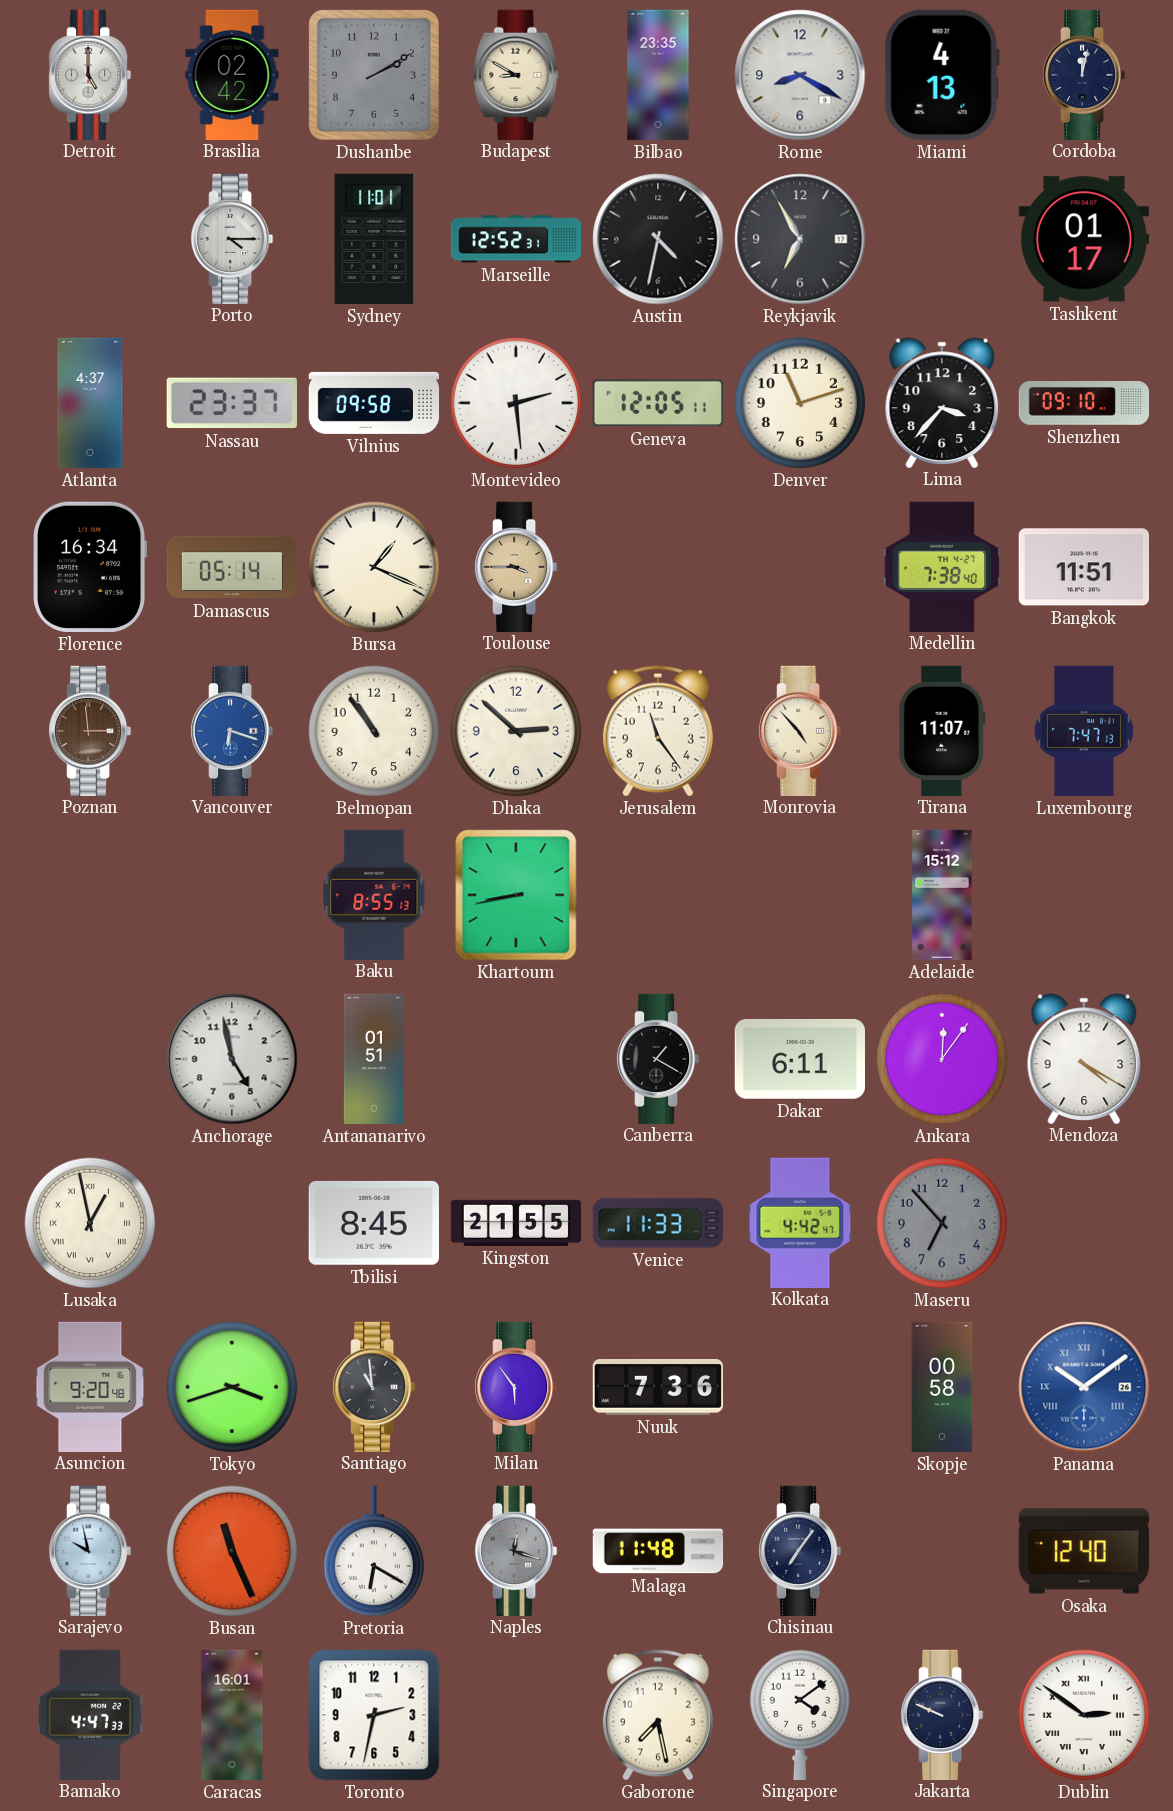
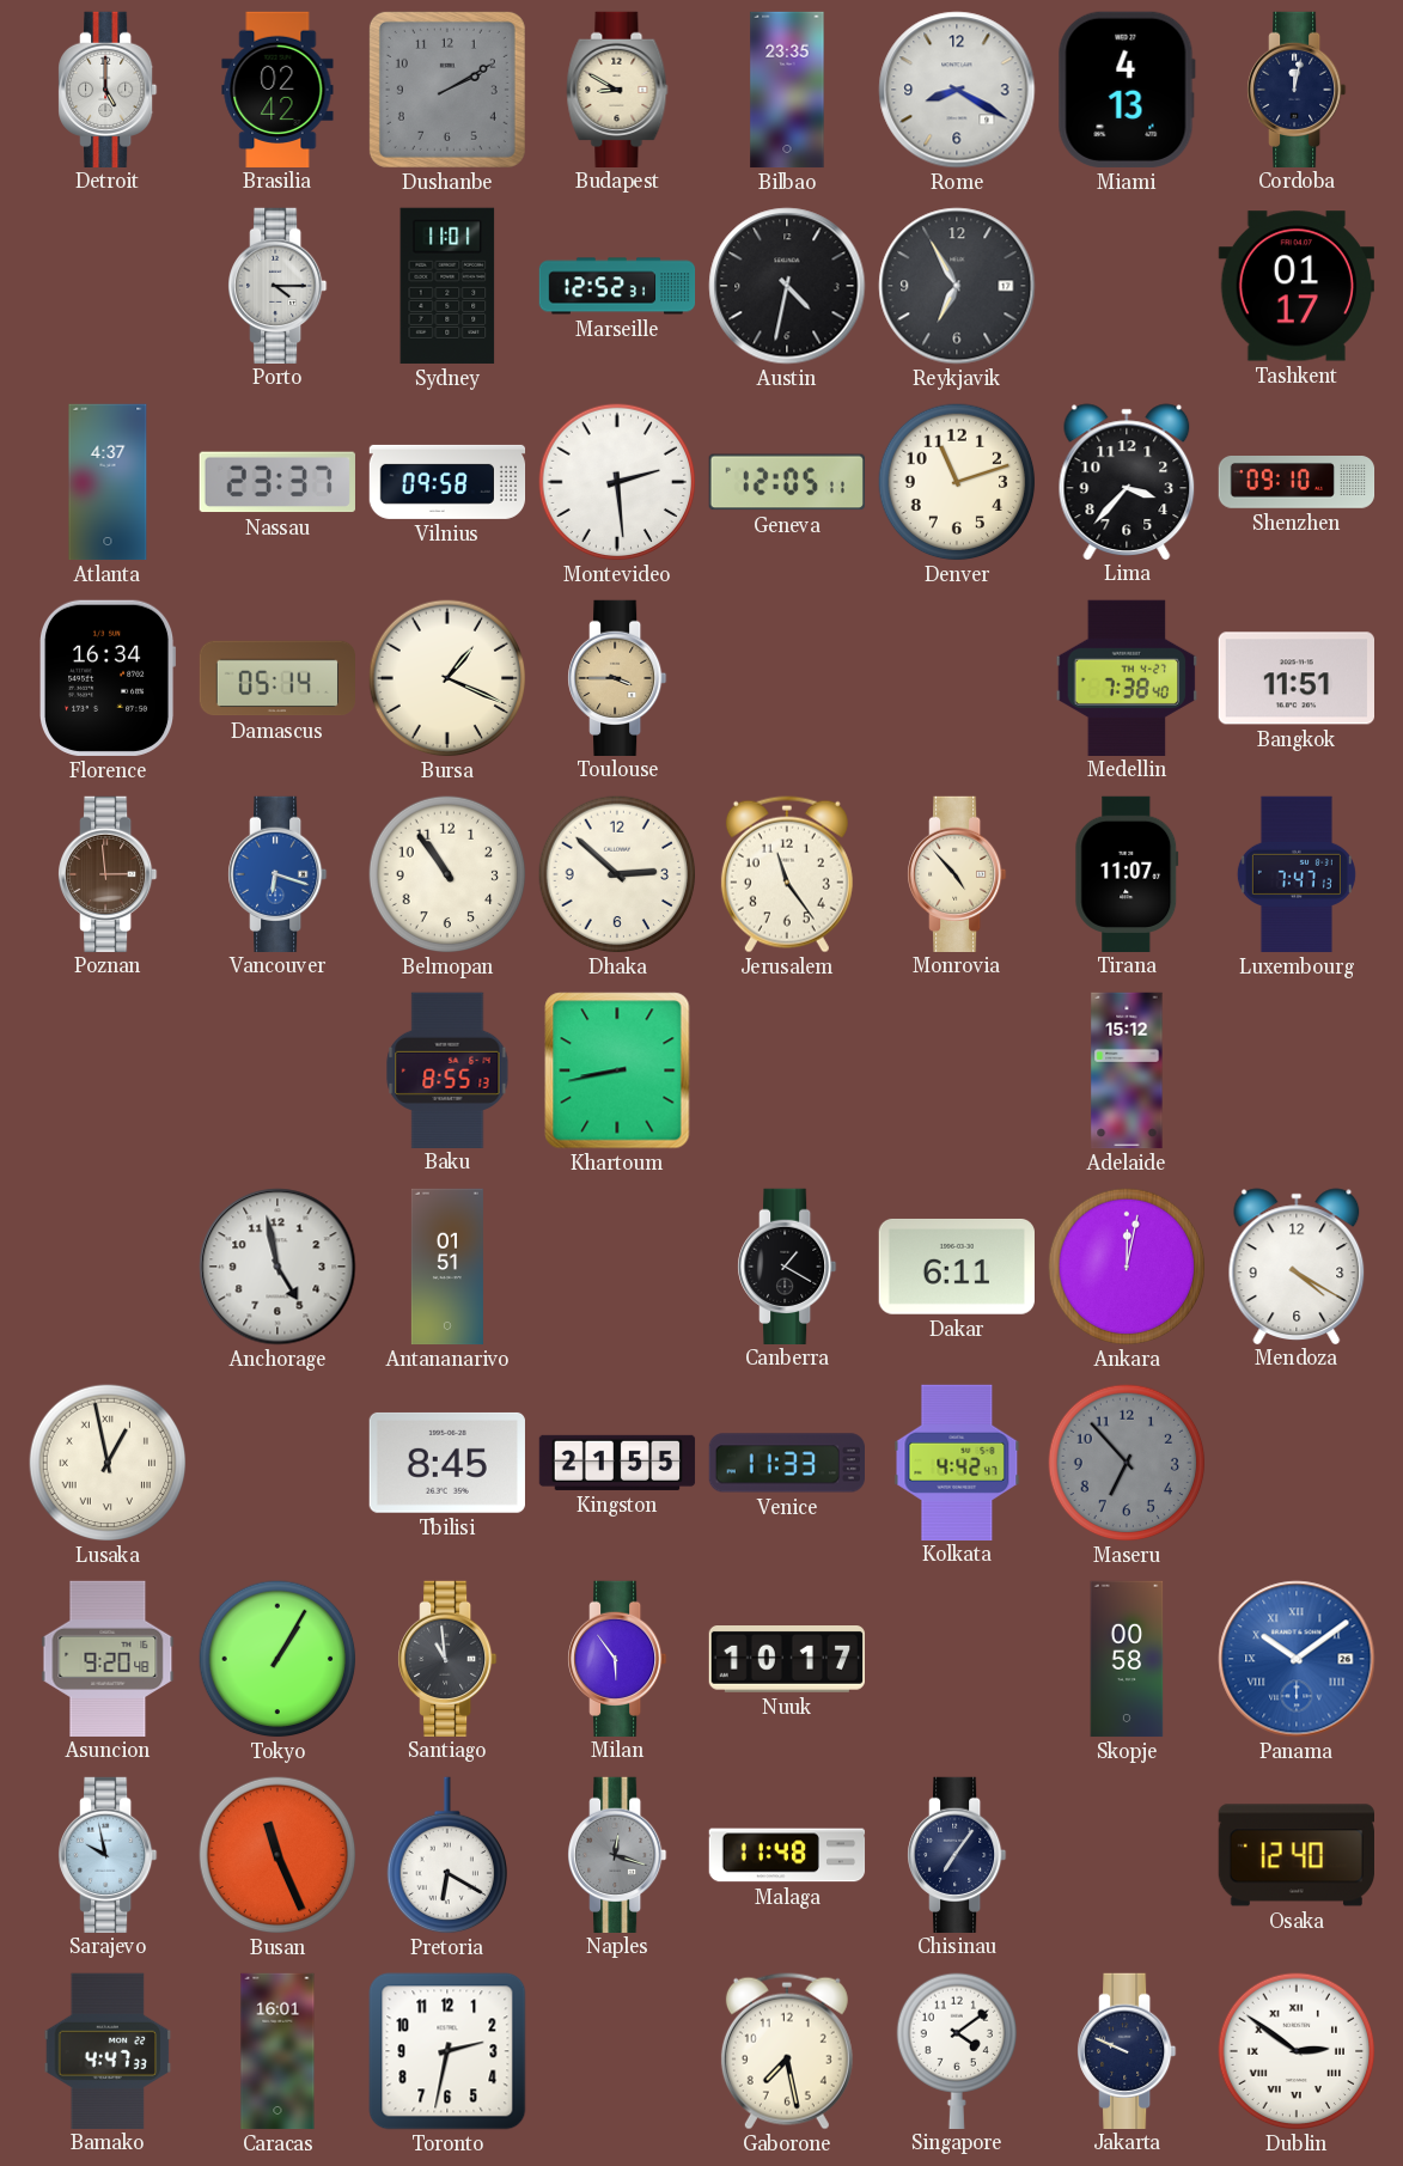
Ankara: 12:06 -> 12:02
Tokyo: 3:42 -> 1:05
Nuuk: 7:36 -> 10:17
